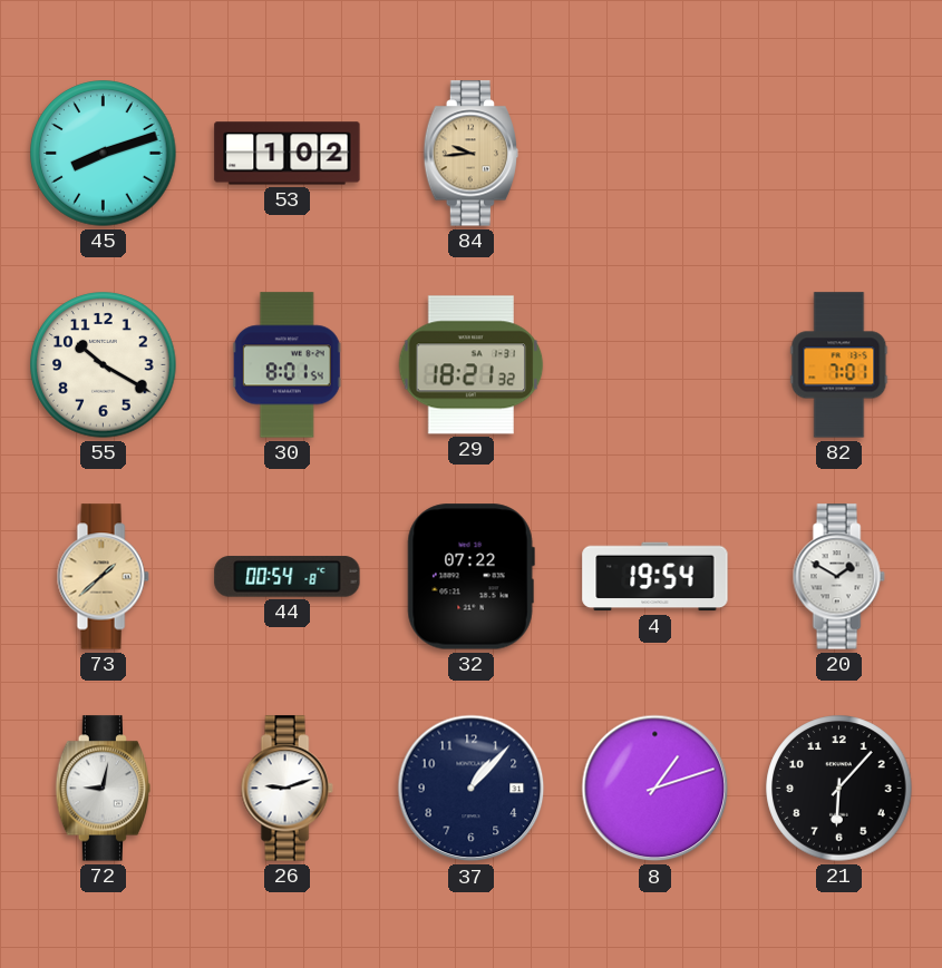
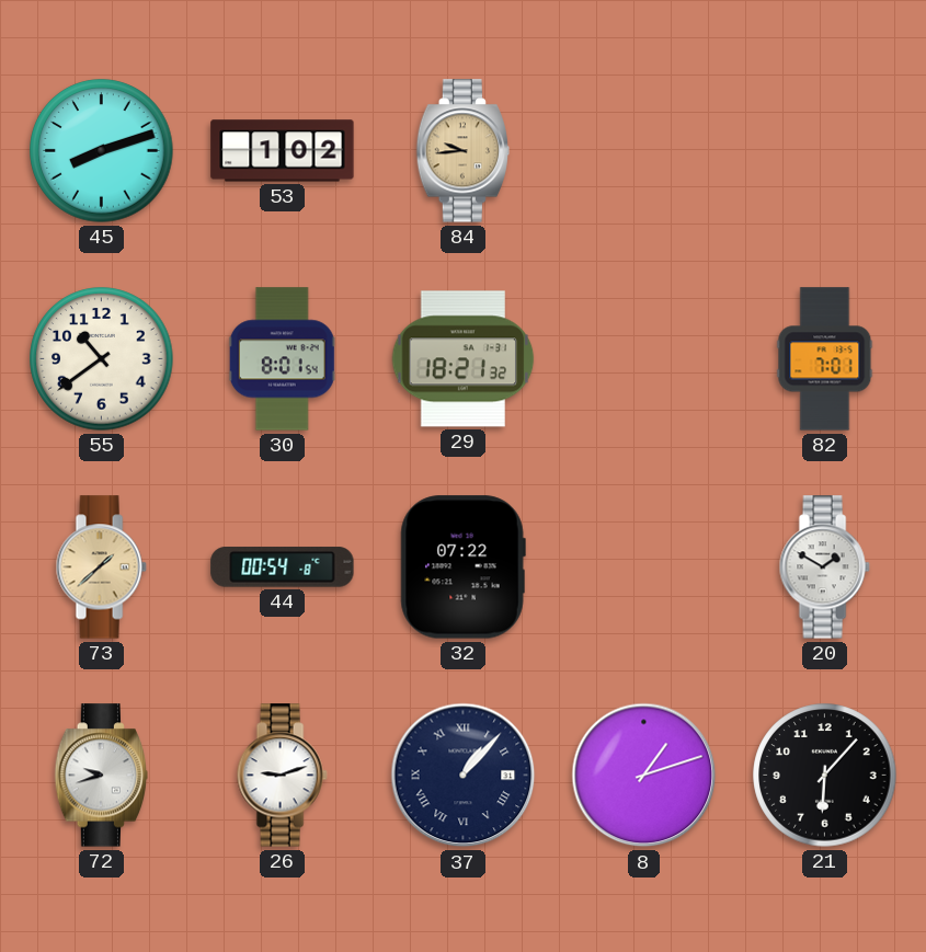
55: 10:20 -> 10:39
4: 19:54 -> none
72: 9:02 -> 9:42
37 numerals: Arabic -> Roman
